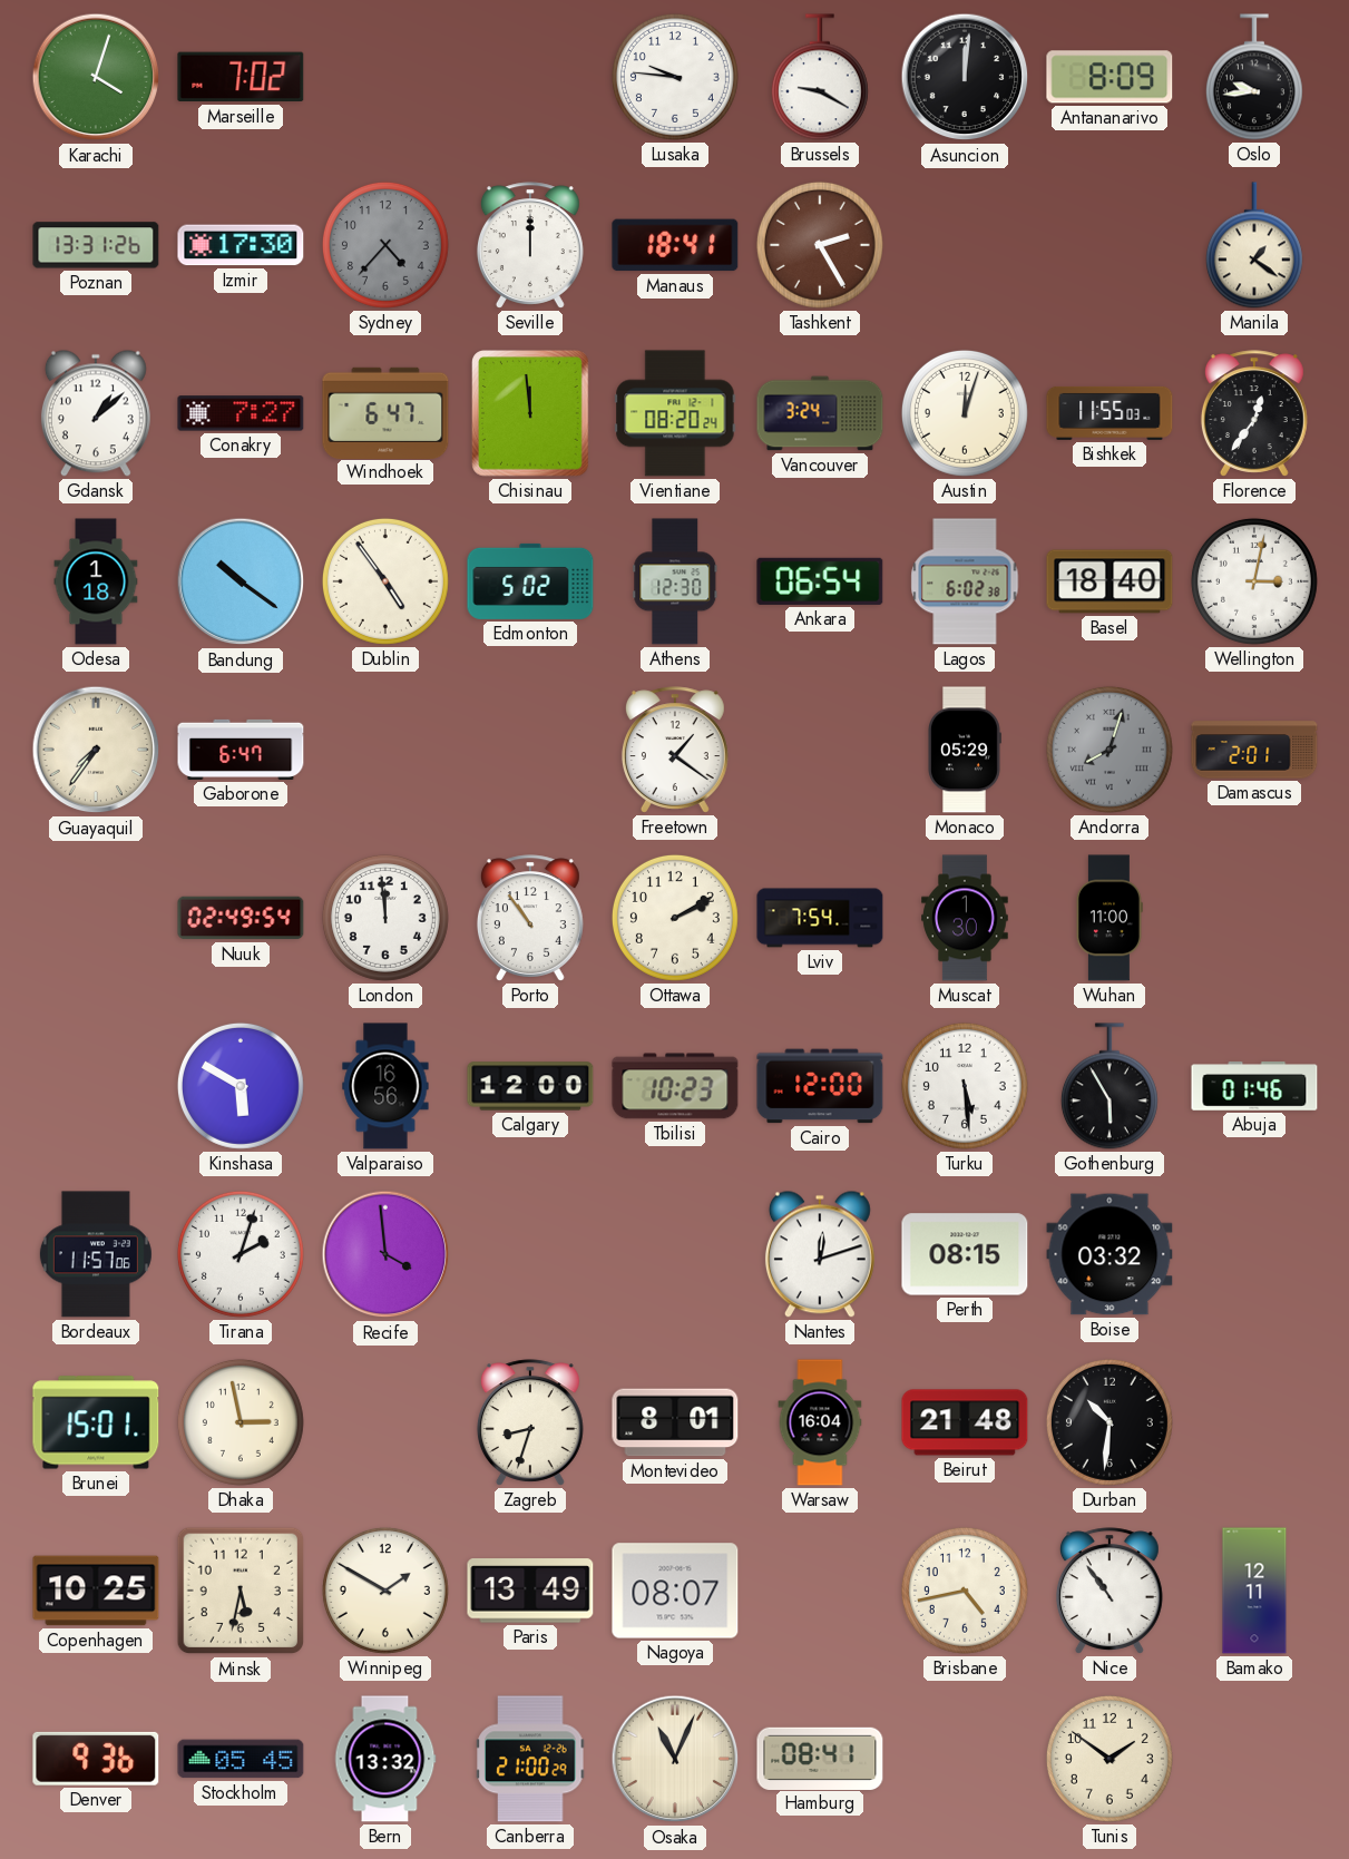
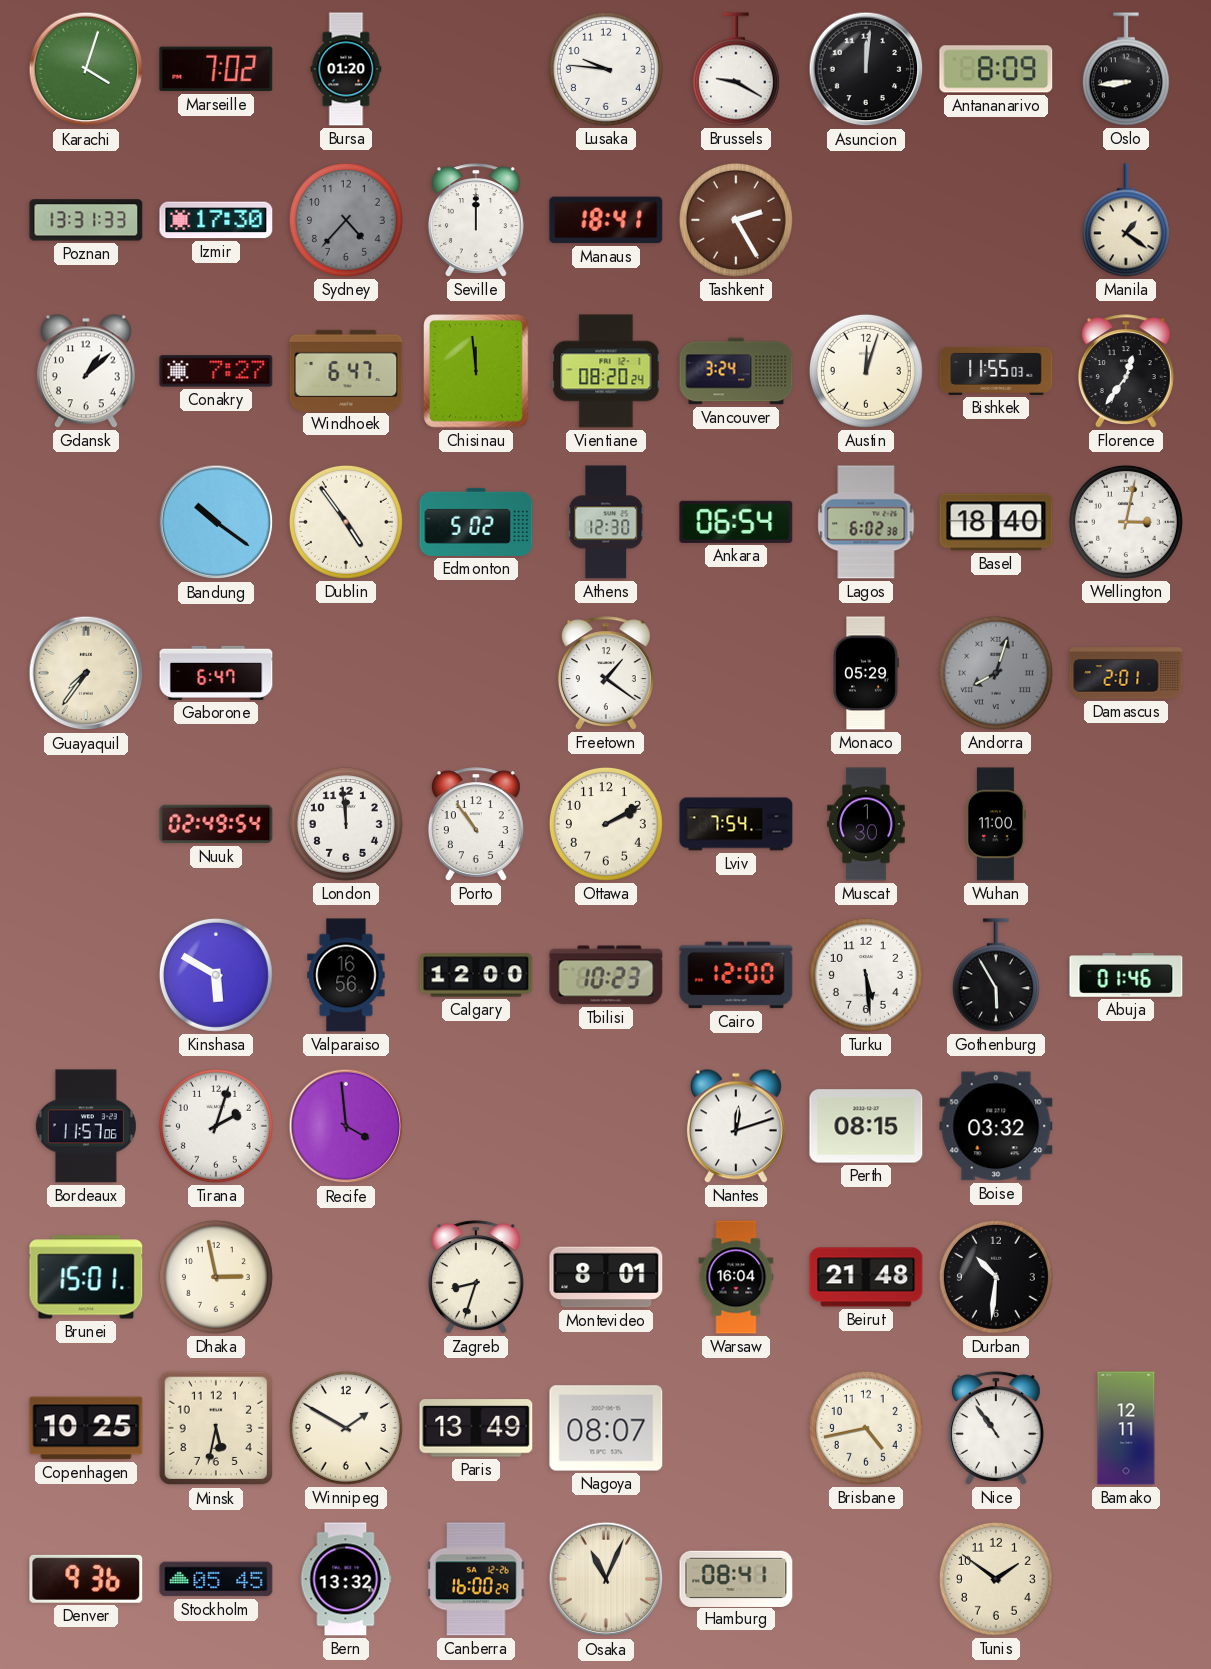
Bursa: none -> 01:20
Oslo: 9:44 -> 8:44
Poznan: 13:31:26 -> 13:31:33
Odesa: 1:18 -> none
Canberra: 21:00 -> 16:00
